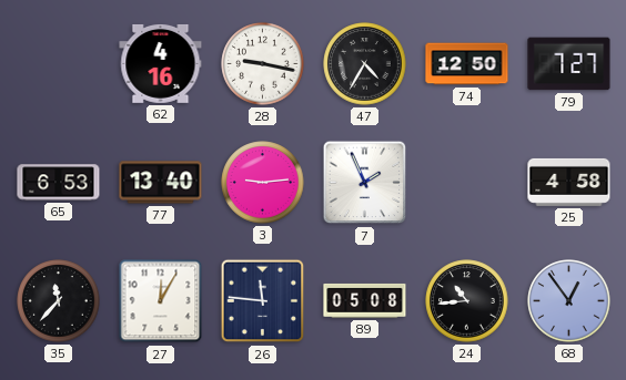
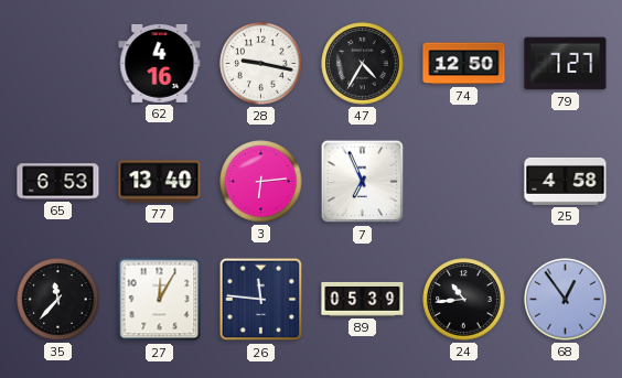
3: 9:14 -> 6:14
7: 1:56 -> 6:56
89: 05:08 -> 05:39
